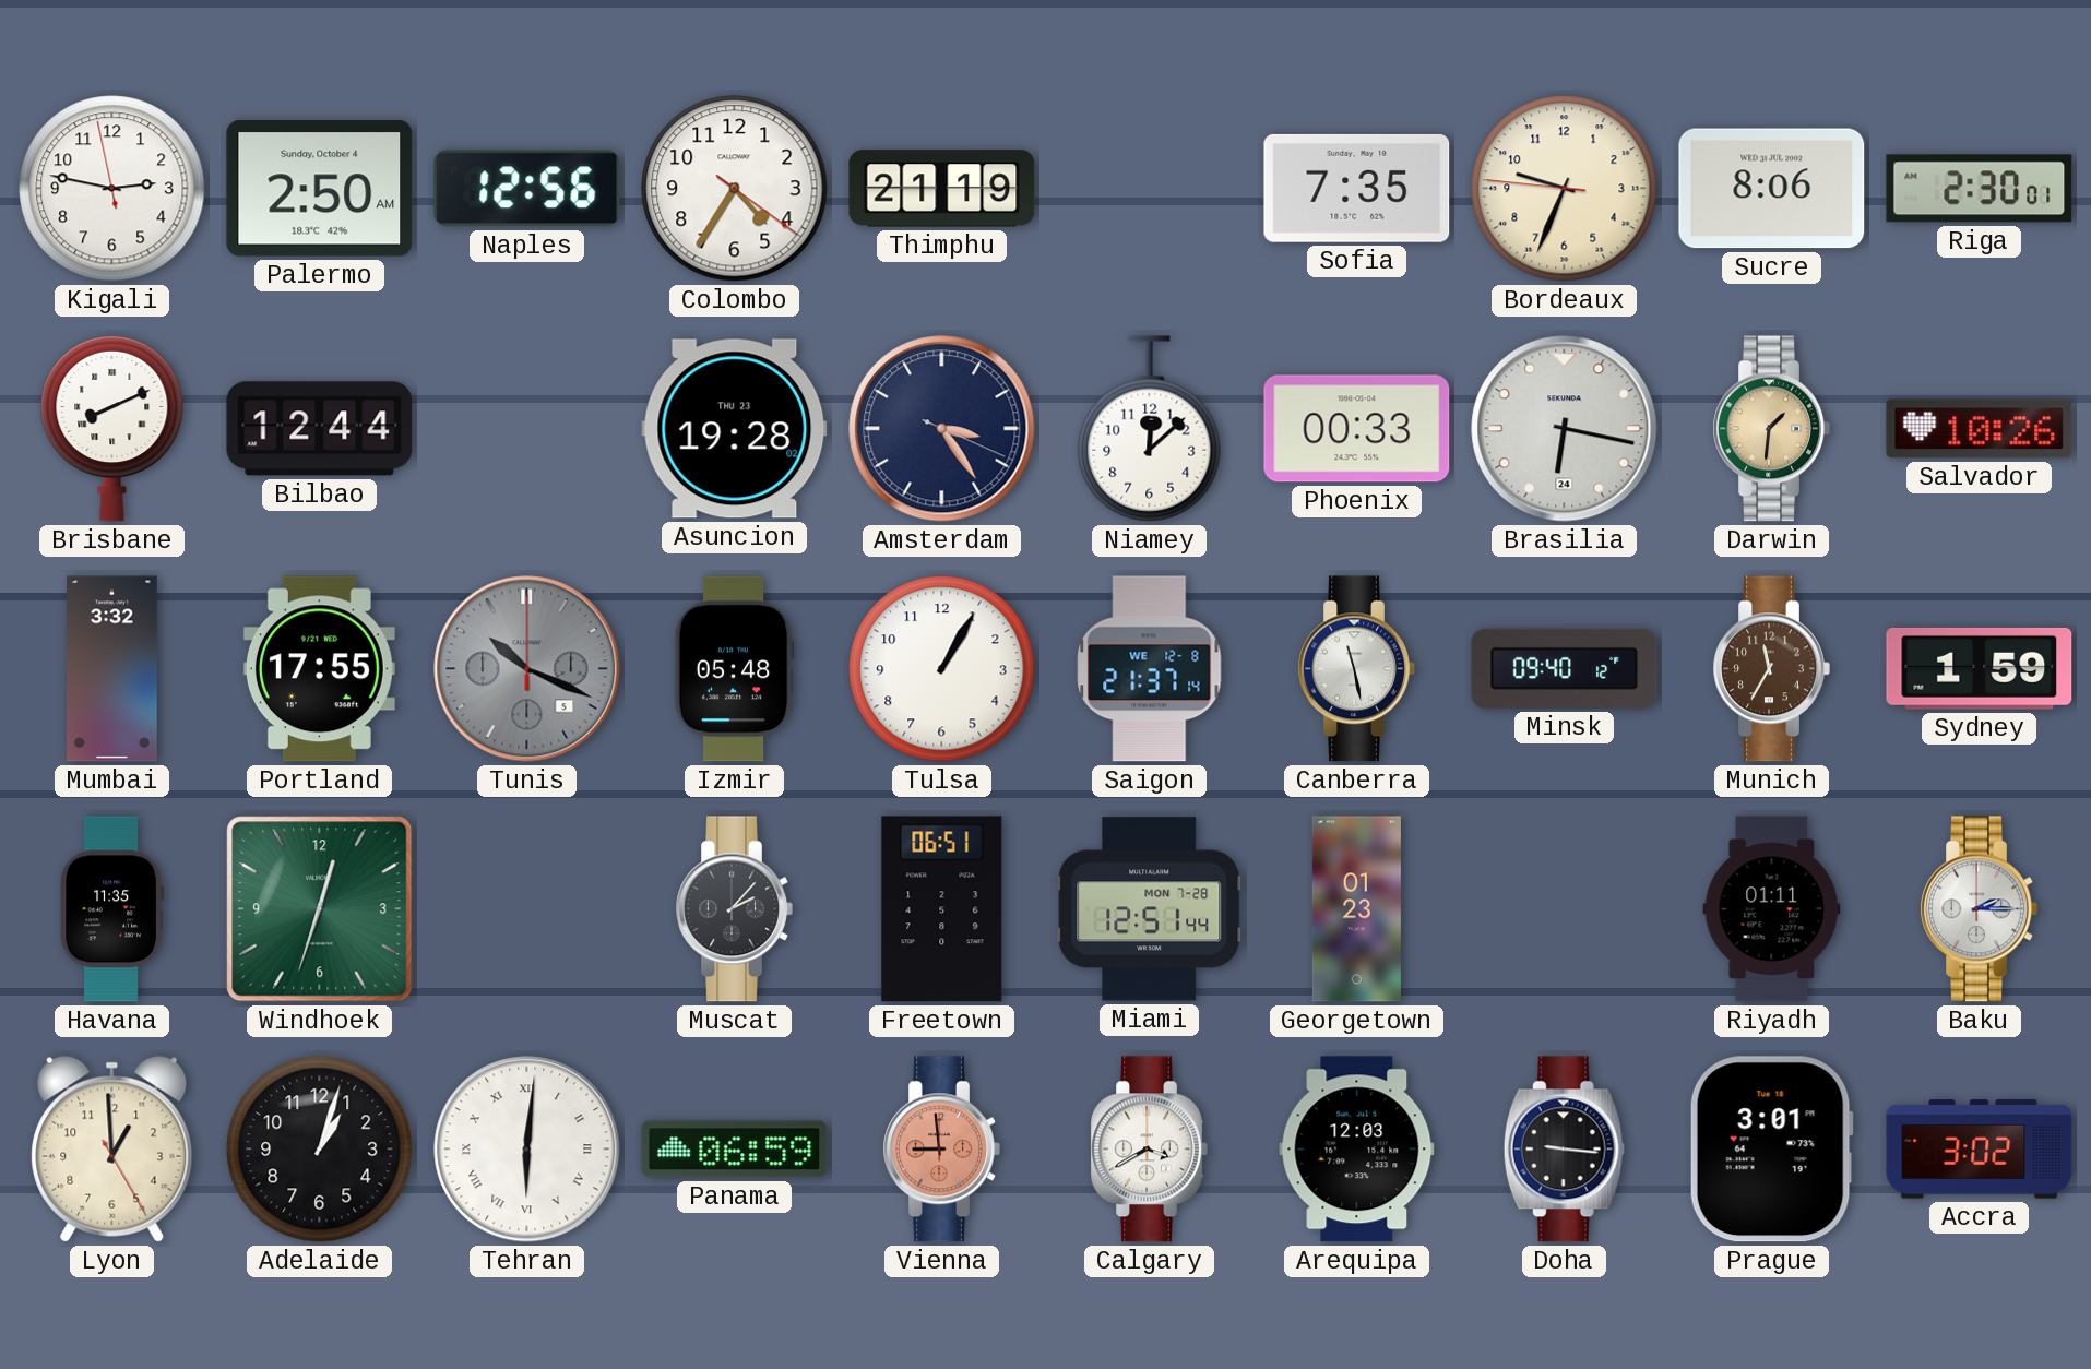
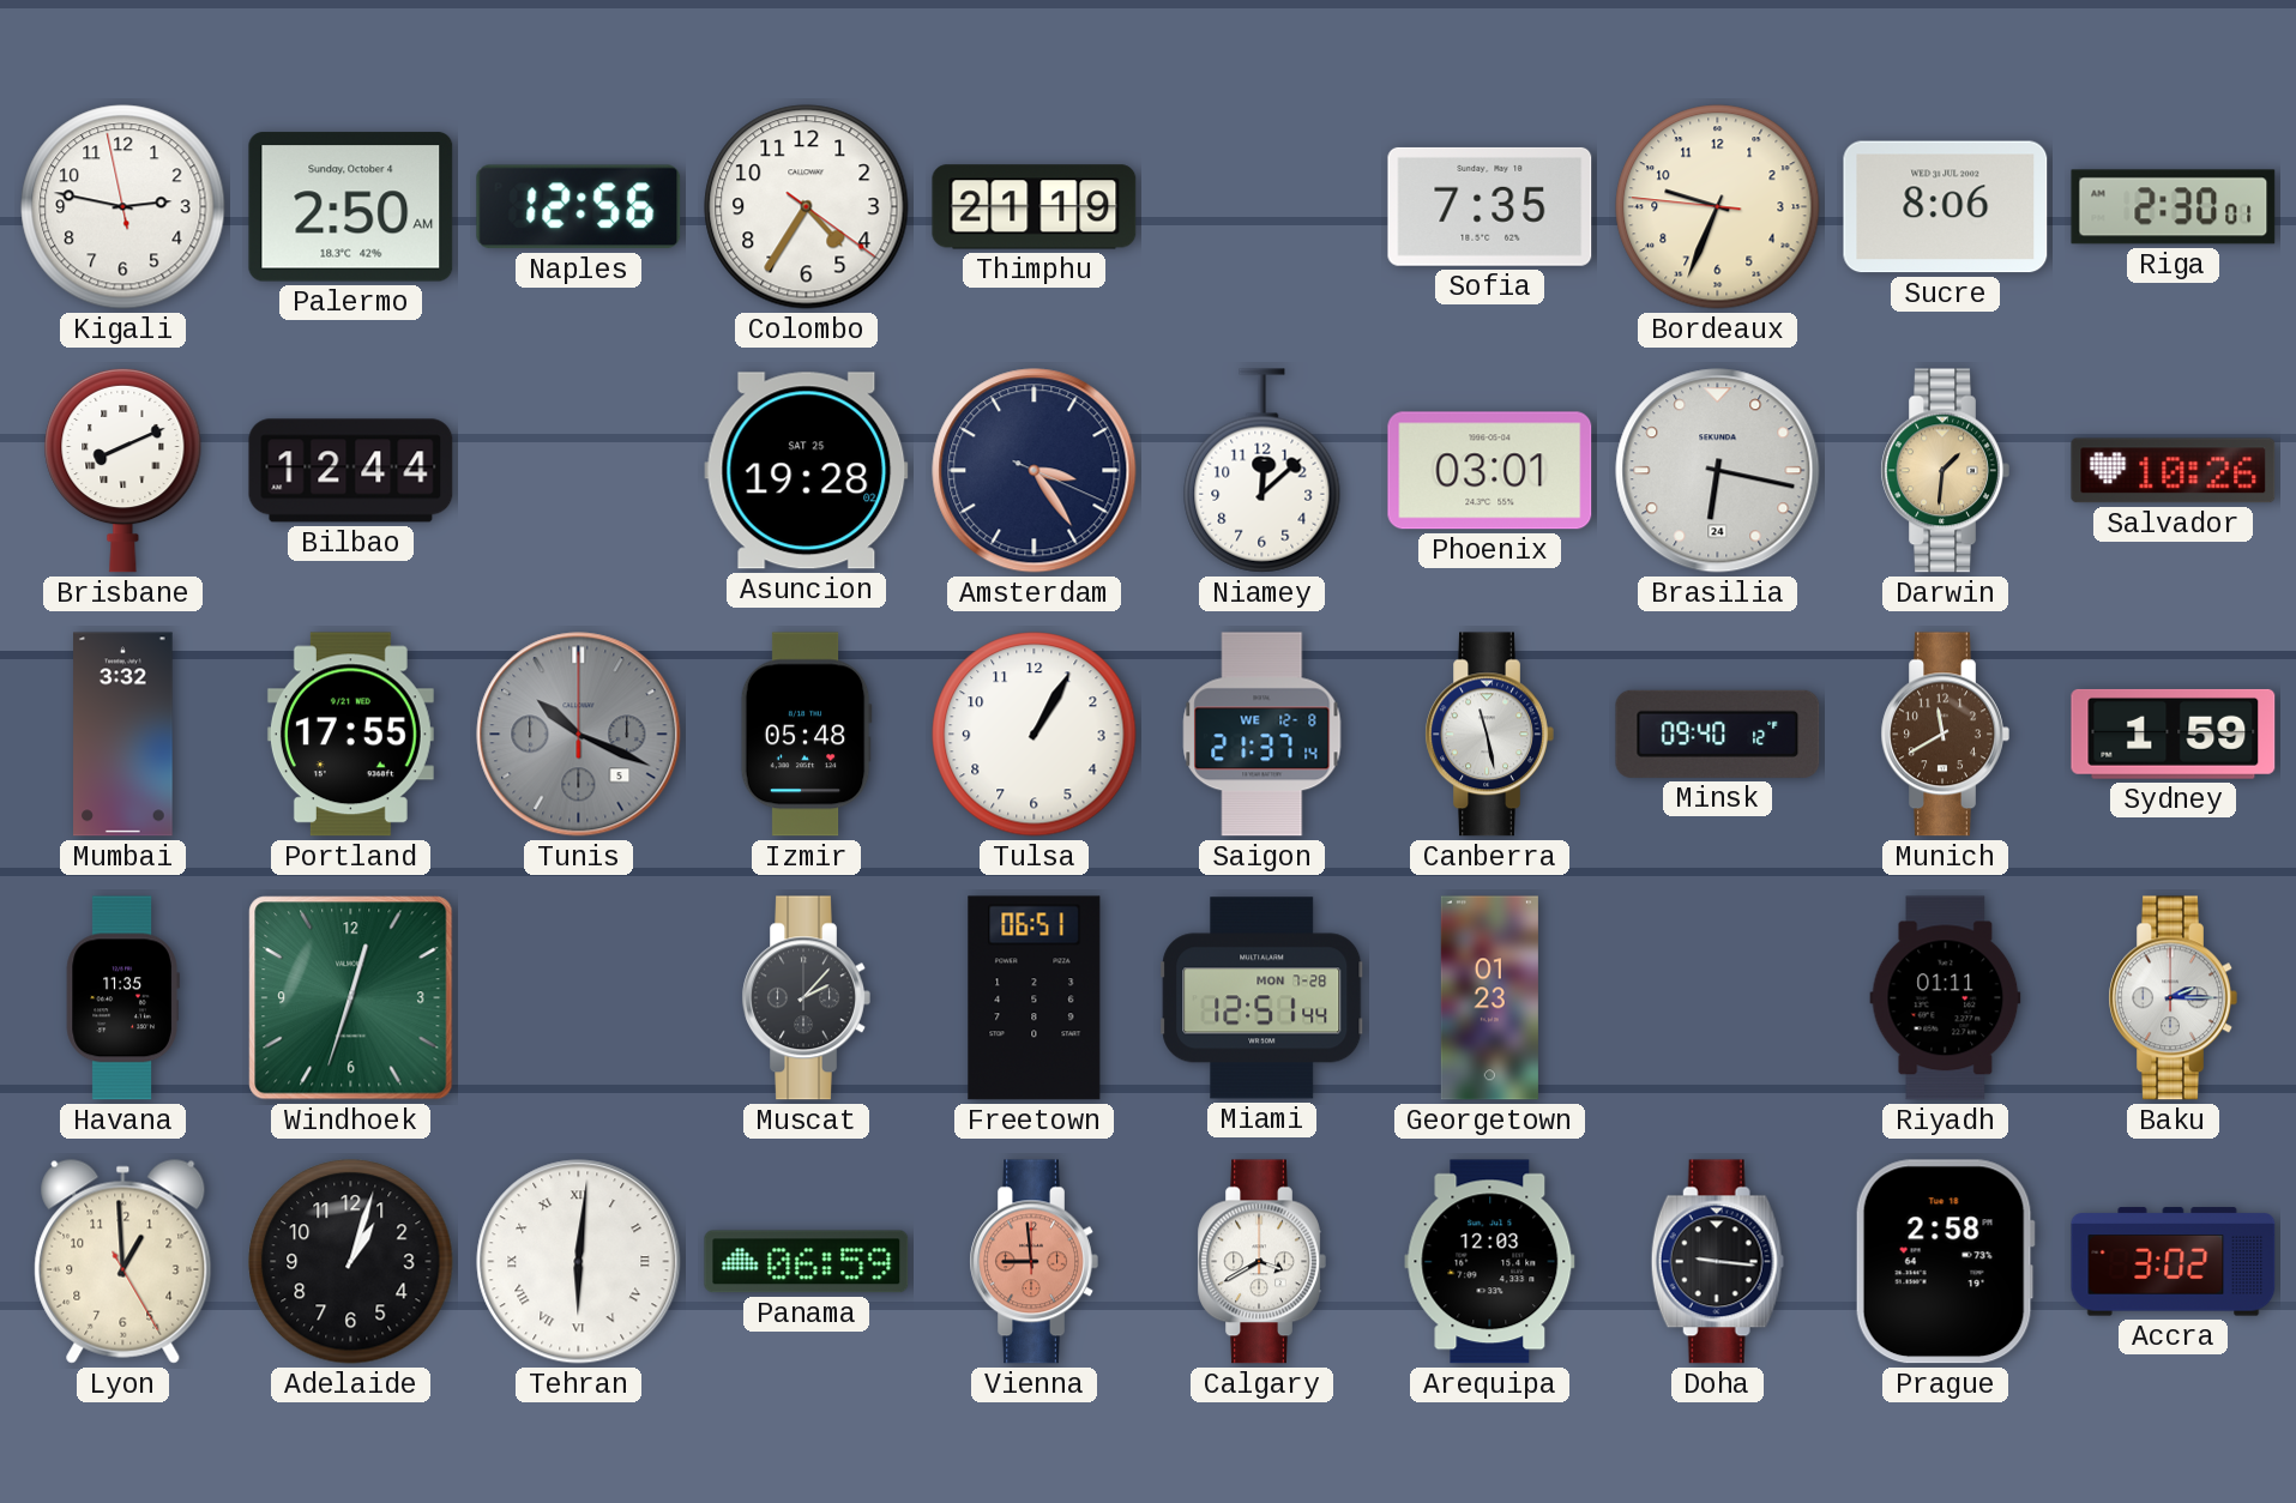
Asuncion date: THU 23 -> SAT 25
Phoenix: 00:33 -> 03:01
Munich: 11:35 -> 11:40
Prague: 3:01 -> 2:58
